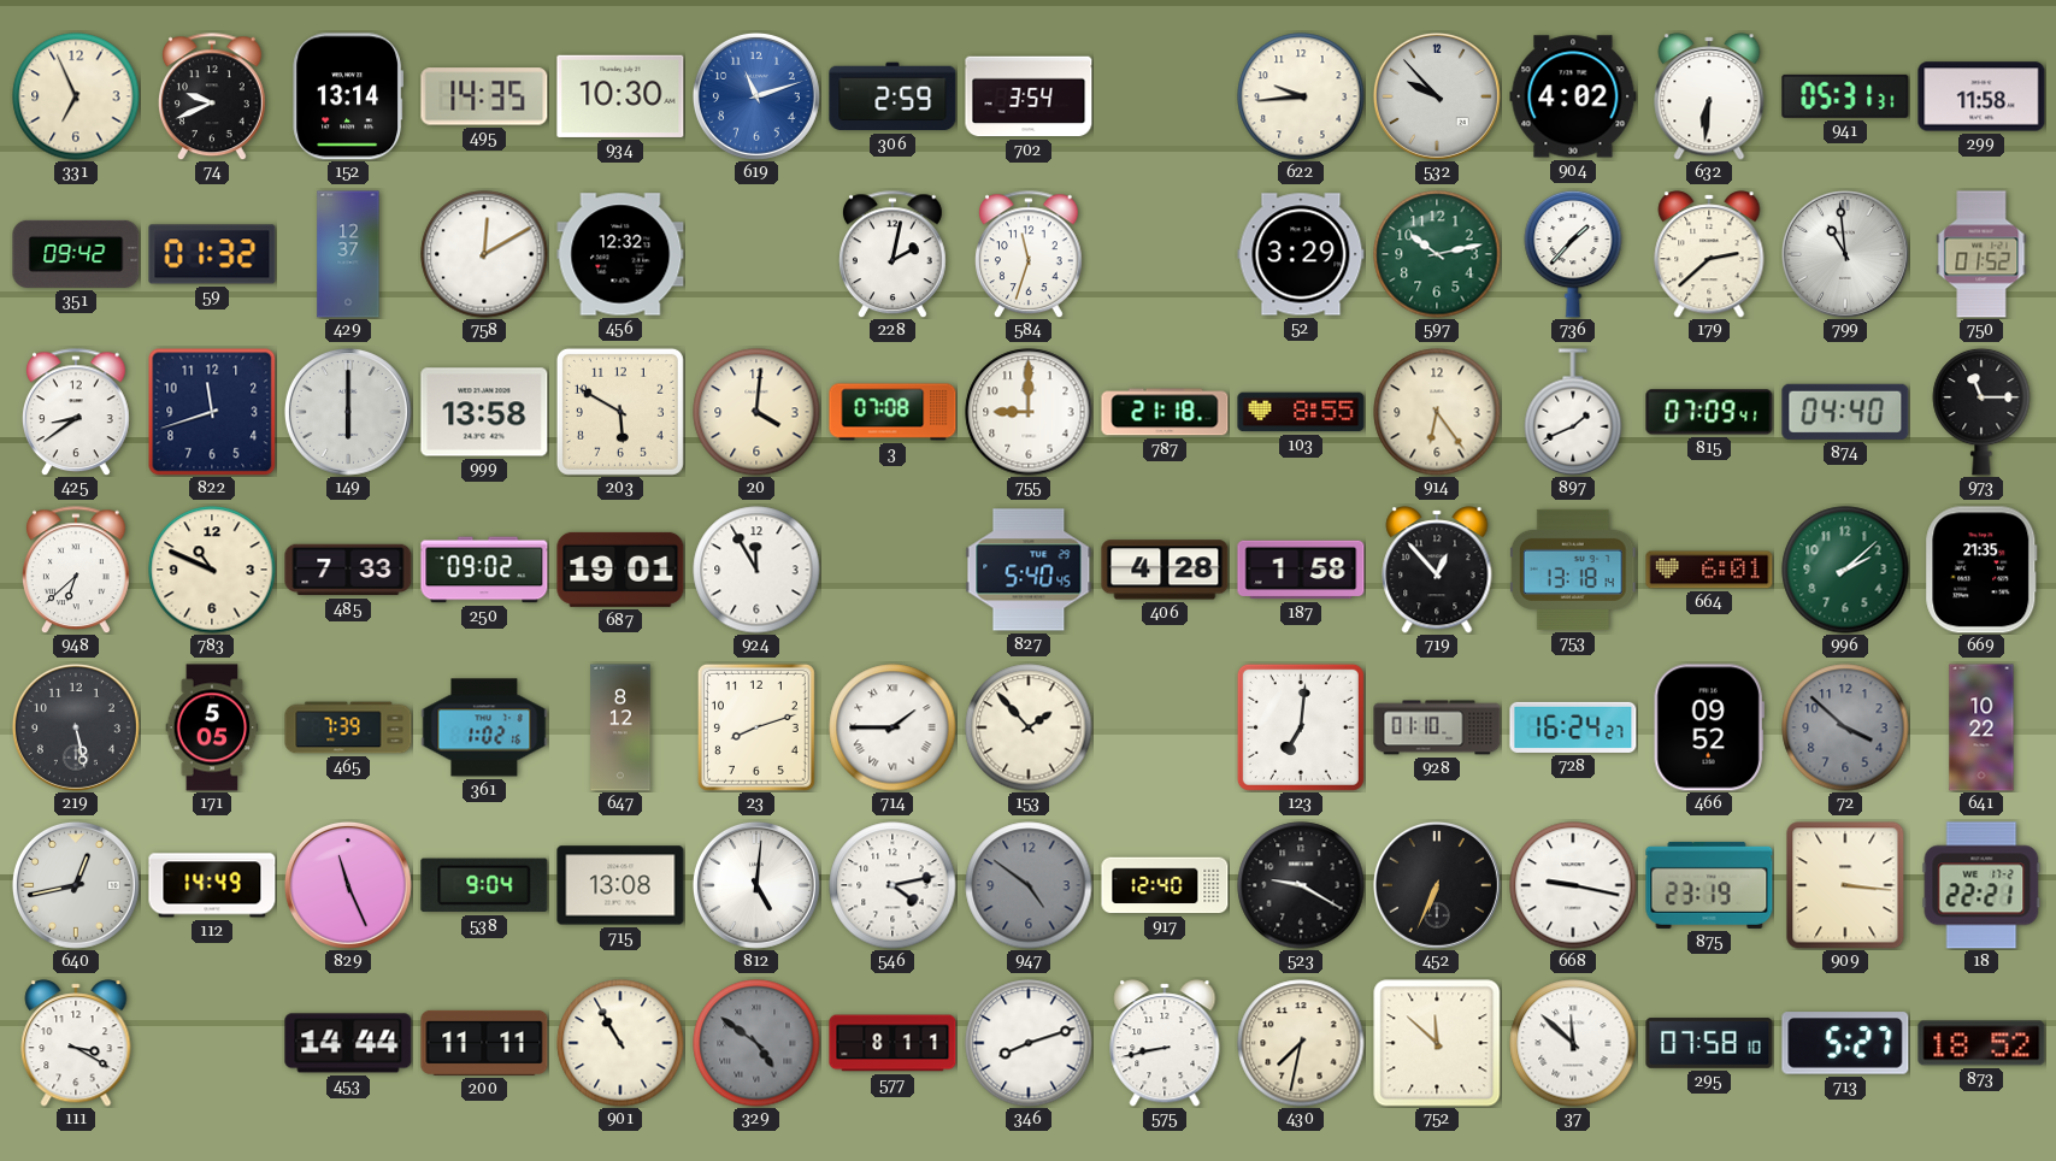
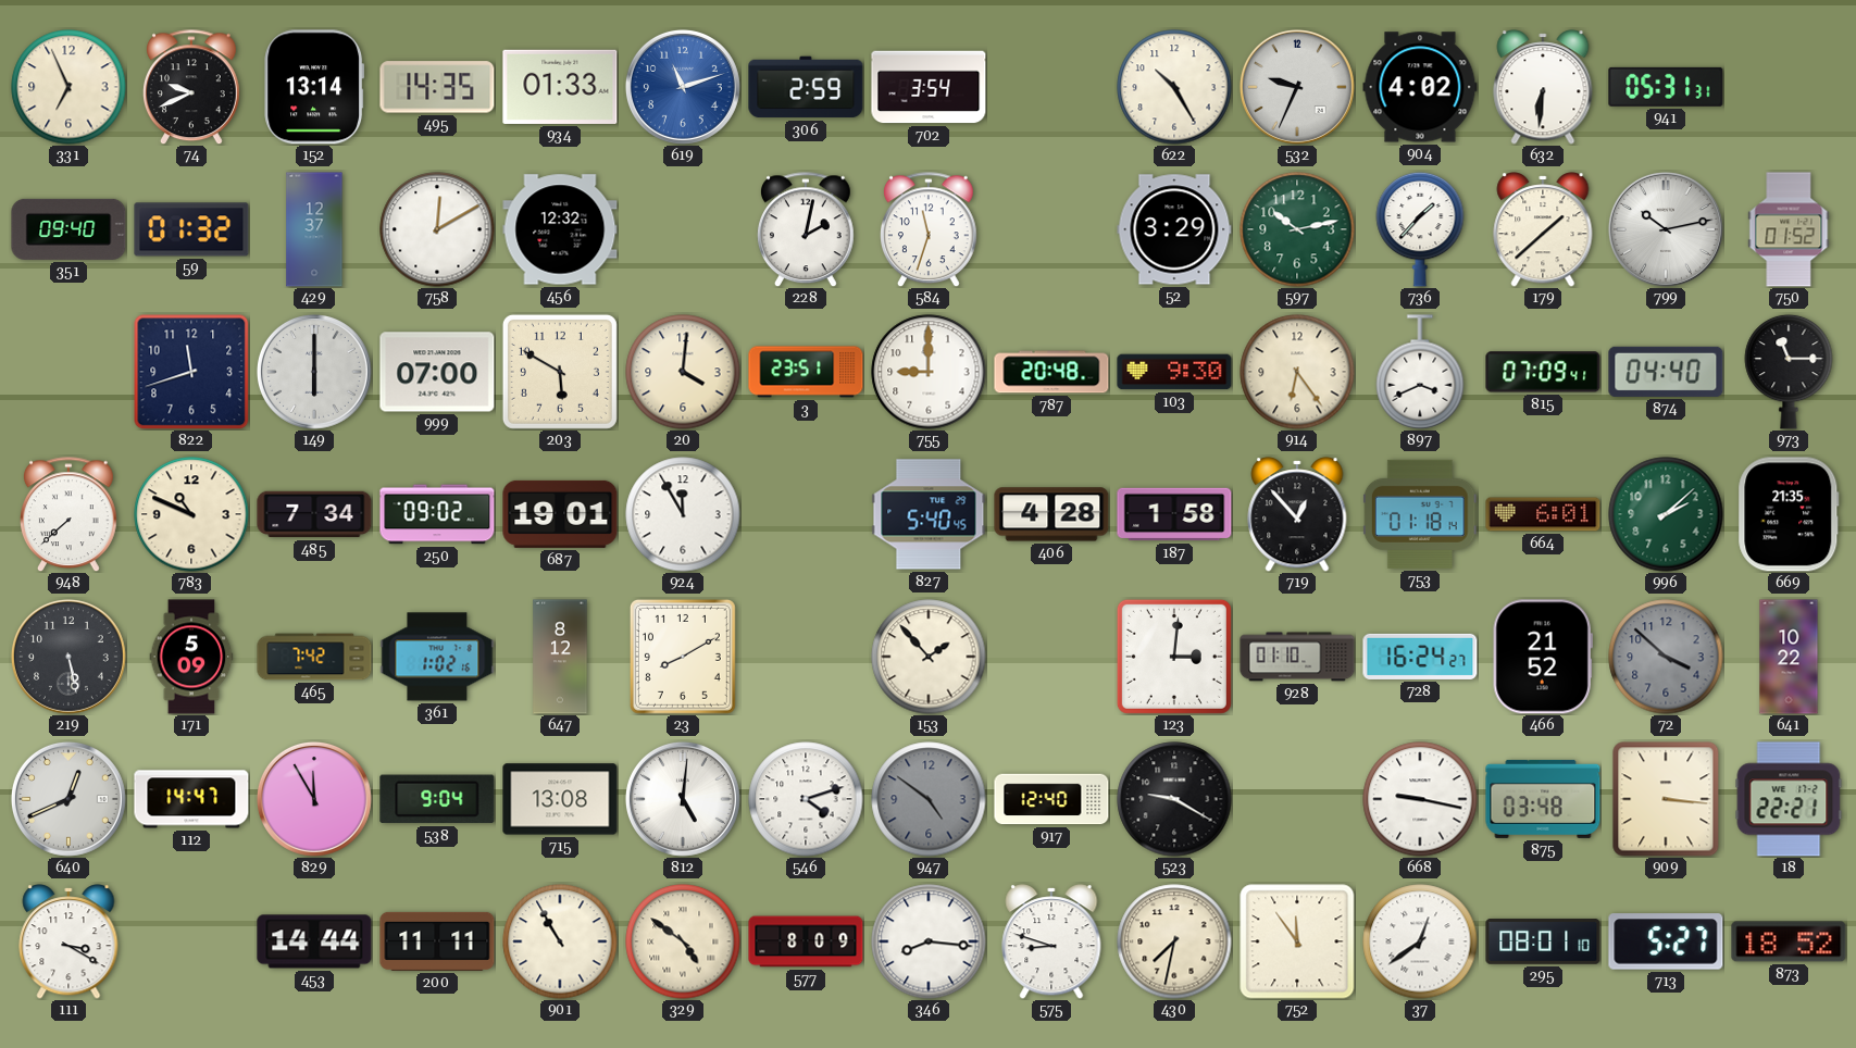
934: 10:30 -> 01:33
622: 9:44 -> 10:25
532: 9:53 -> 9:34
299: 11:58 -> none
351: 09:42 -> 09:40
179: 2:38 -> 1:38
799: 10:59 -> 10:13
425: 8:39 -> none
999: 13:58 -> 07:00
3: 07:08 -> 23:51
787: 21:18 -> 20:48
103: 8:55 -> 9:30
897: 1:41 -> 3:41
948: 6:38 -> 7:38
485: 7:33 -> 7:34
753: 13:18 -> 01:18
171: 5:05 -> 5:09
465: 7:39 -> 7:42
23: 8:12 -> 8:10
714: 1:45 -> none
123: 7:01 -> 3:01
466: 09:52 -> 21:52
640: 12:43 -> 12:41
112: 14:49 -> 14:47
829: 11:26 -> 11:55
546: 4:13 -> 4:12
452: 6:34 -> none
875: 23:19 -> 03:48
329 dial: grey -> cream
577: 8:11 -> 8:09
346: 8:12 -> 8:16
575: 8:43 -> 8:48
752: 11:52 -> 11:54
37: 11:52 -> 12:39
295: 07:58 -> 08:01
